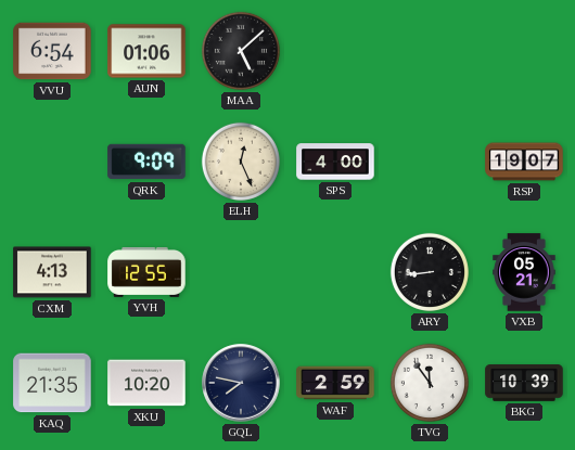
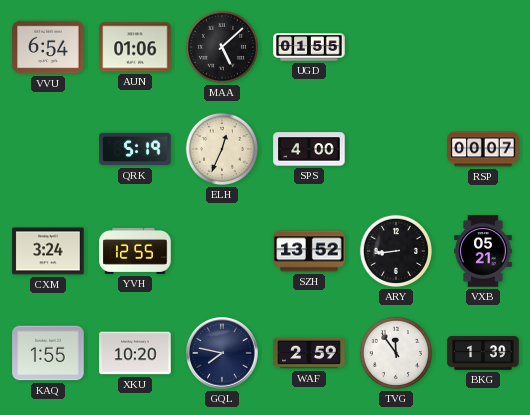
UGD: none -> 01:55
QRK: 9:09 -> 5:19
ELH: 12:26 -> 12:34
RSP: 19:07 -> 00:07
CXM: 4:13 -> 3:24
SZH: none -> 13:52
KAQ: 21:35 -> 1:55
BKG: 10:39 -> 1:39
